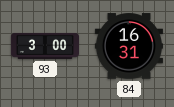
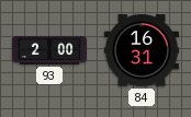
93: 3:00 -> 2:00
